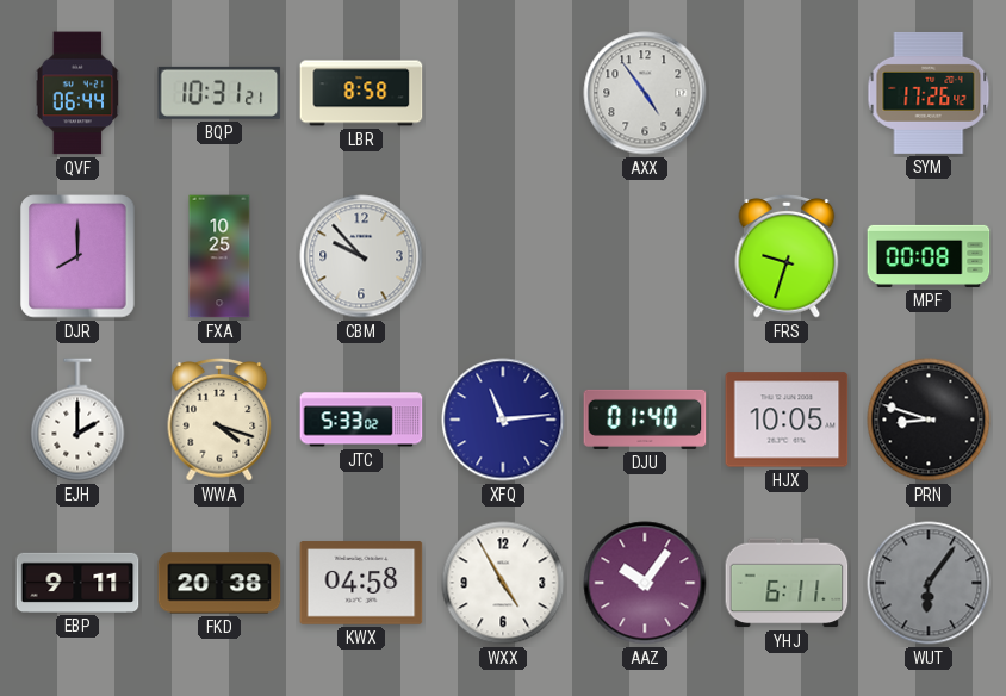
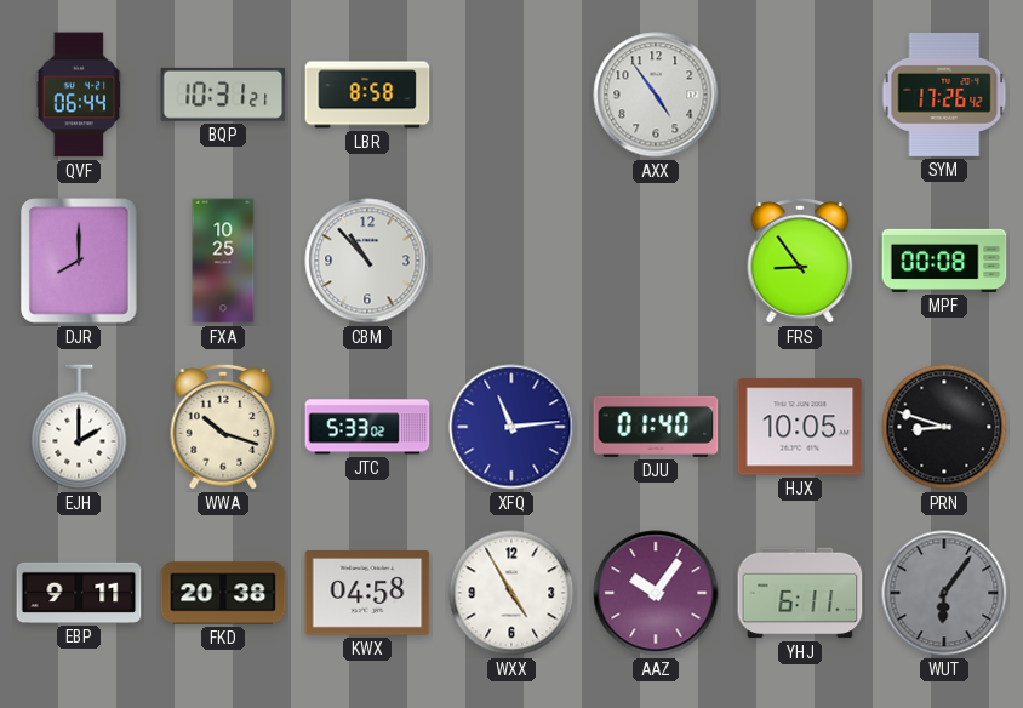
CBM: 9:53 -> 10:53
FRS: 9:33 -> 8:54
WWA: 4:18 -> 10:18
